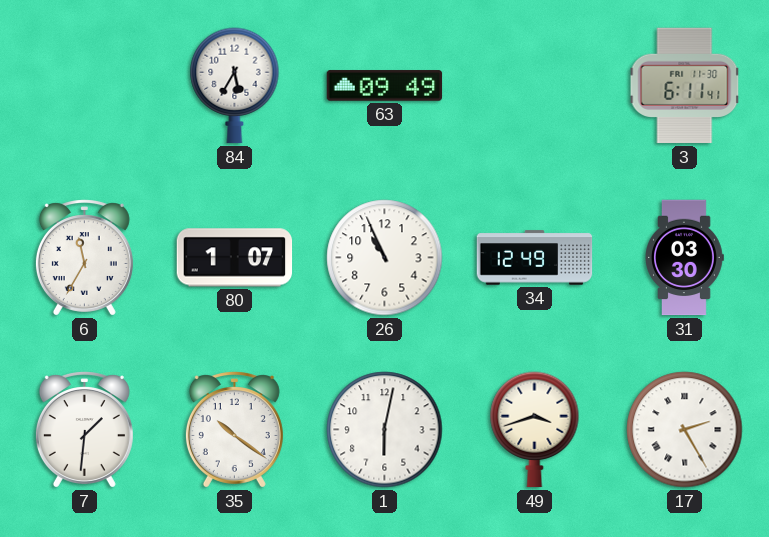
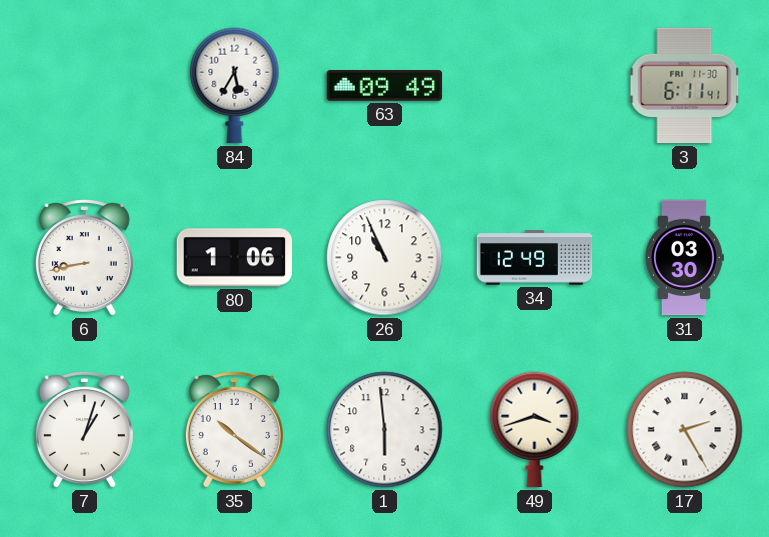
6: 11:35 -> 8:43
80: 1:07 -> 1:06
7: 1:31 -> 1:03
1: 6:02 -> 5:59
